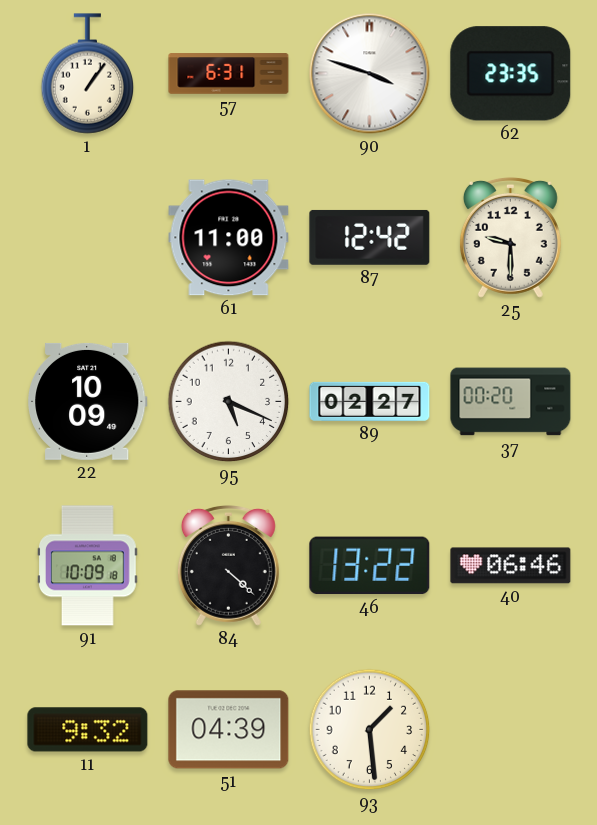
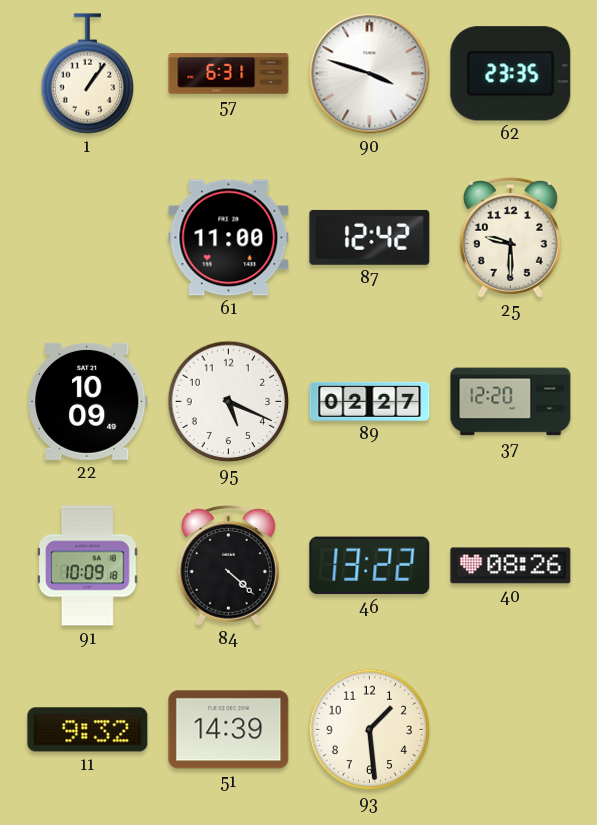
37: 00:20 -> 12:20
40: 06:46 -> 08:26
51: 04:39 -> 14:39
